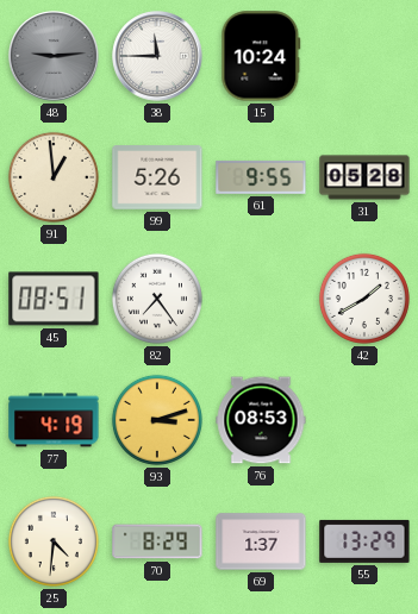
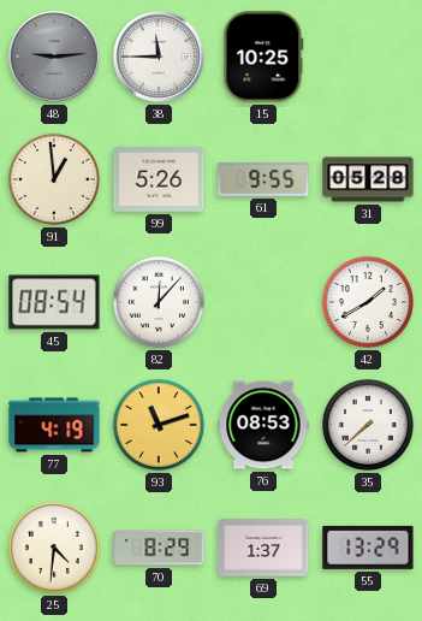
15: 10:24 -> 10:25
45: 08:51 -> 08:54
82: 7:24 -> 12:07
93: 3:12 -> 11:12
35: none -> 7:38
